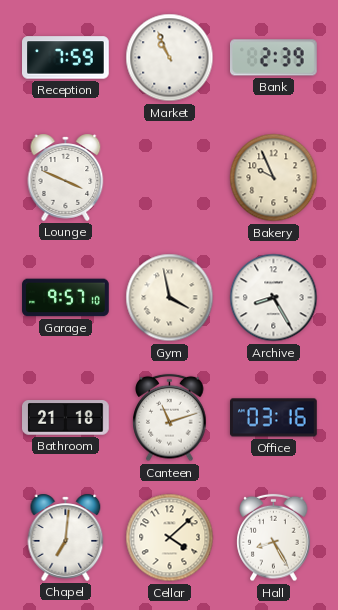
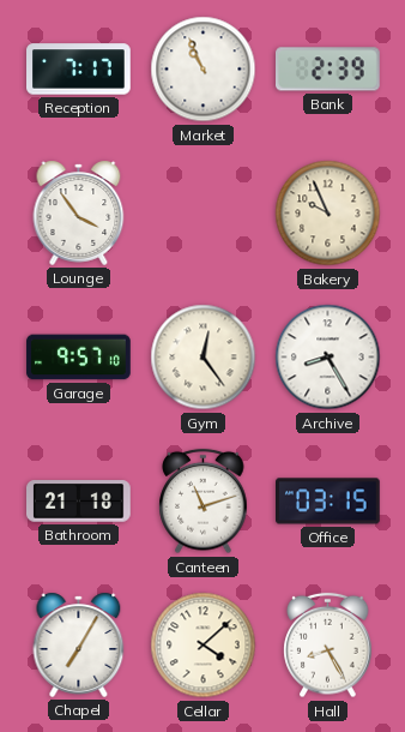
Reception: 7:59 -> 7:17
Lounge: 3:49 -> 3:54
Gym: 3:58 -> 12:24
Office: 03:16 -> 03:15
Chapel: 7:01 -> 7:05
